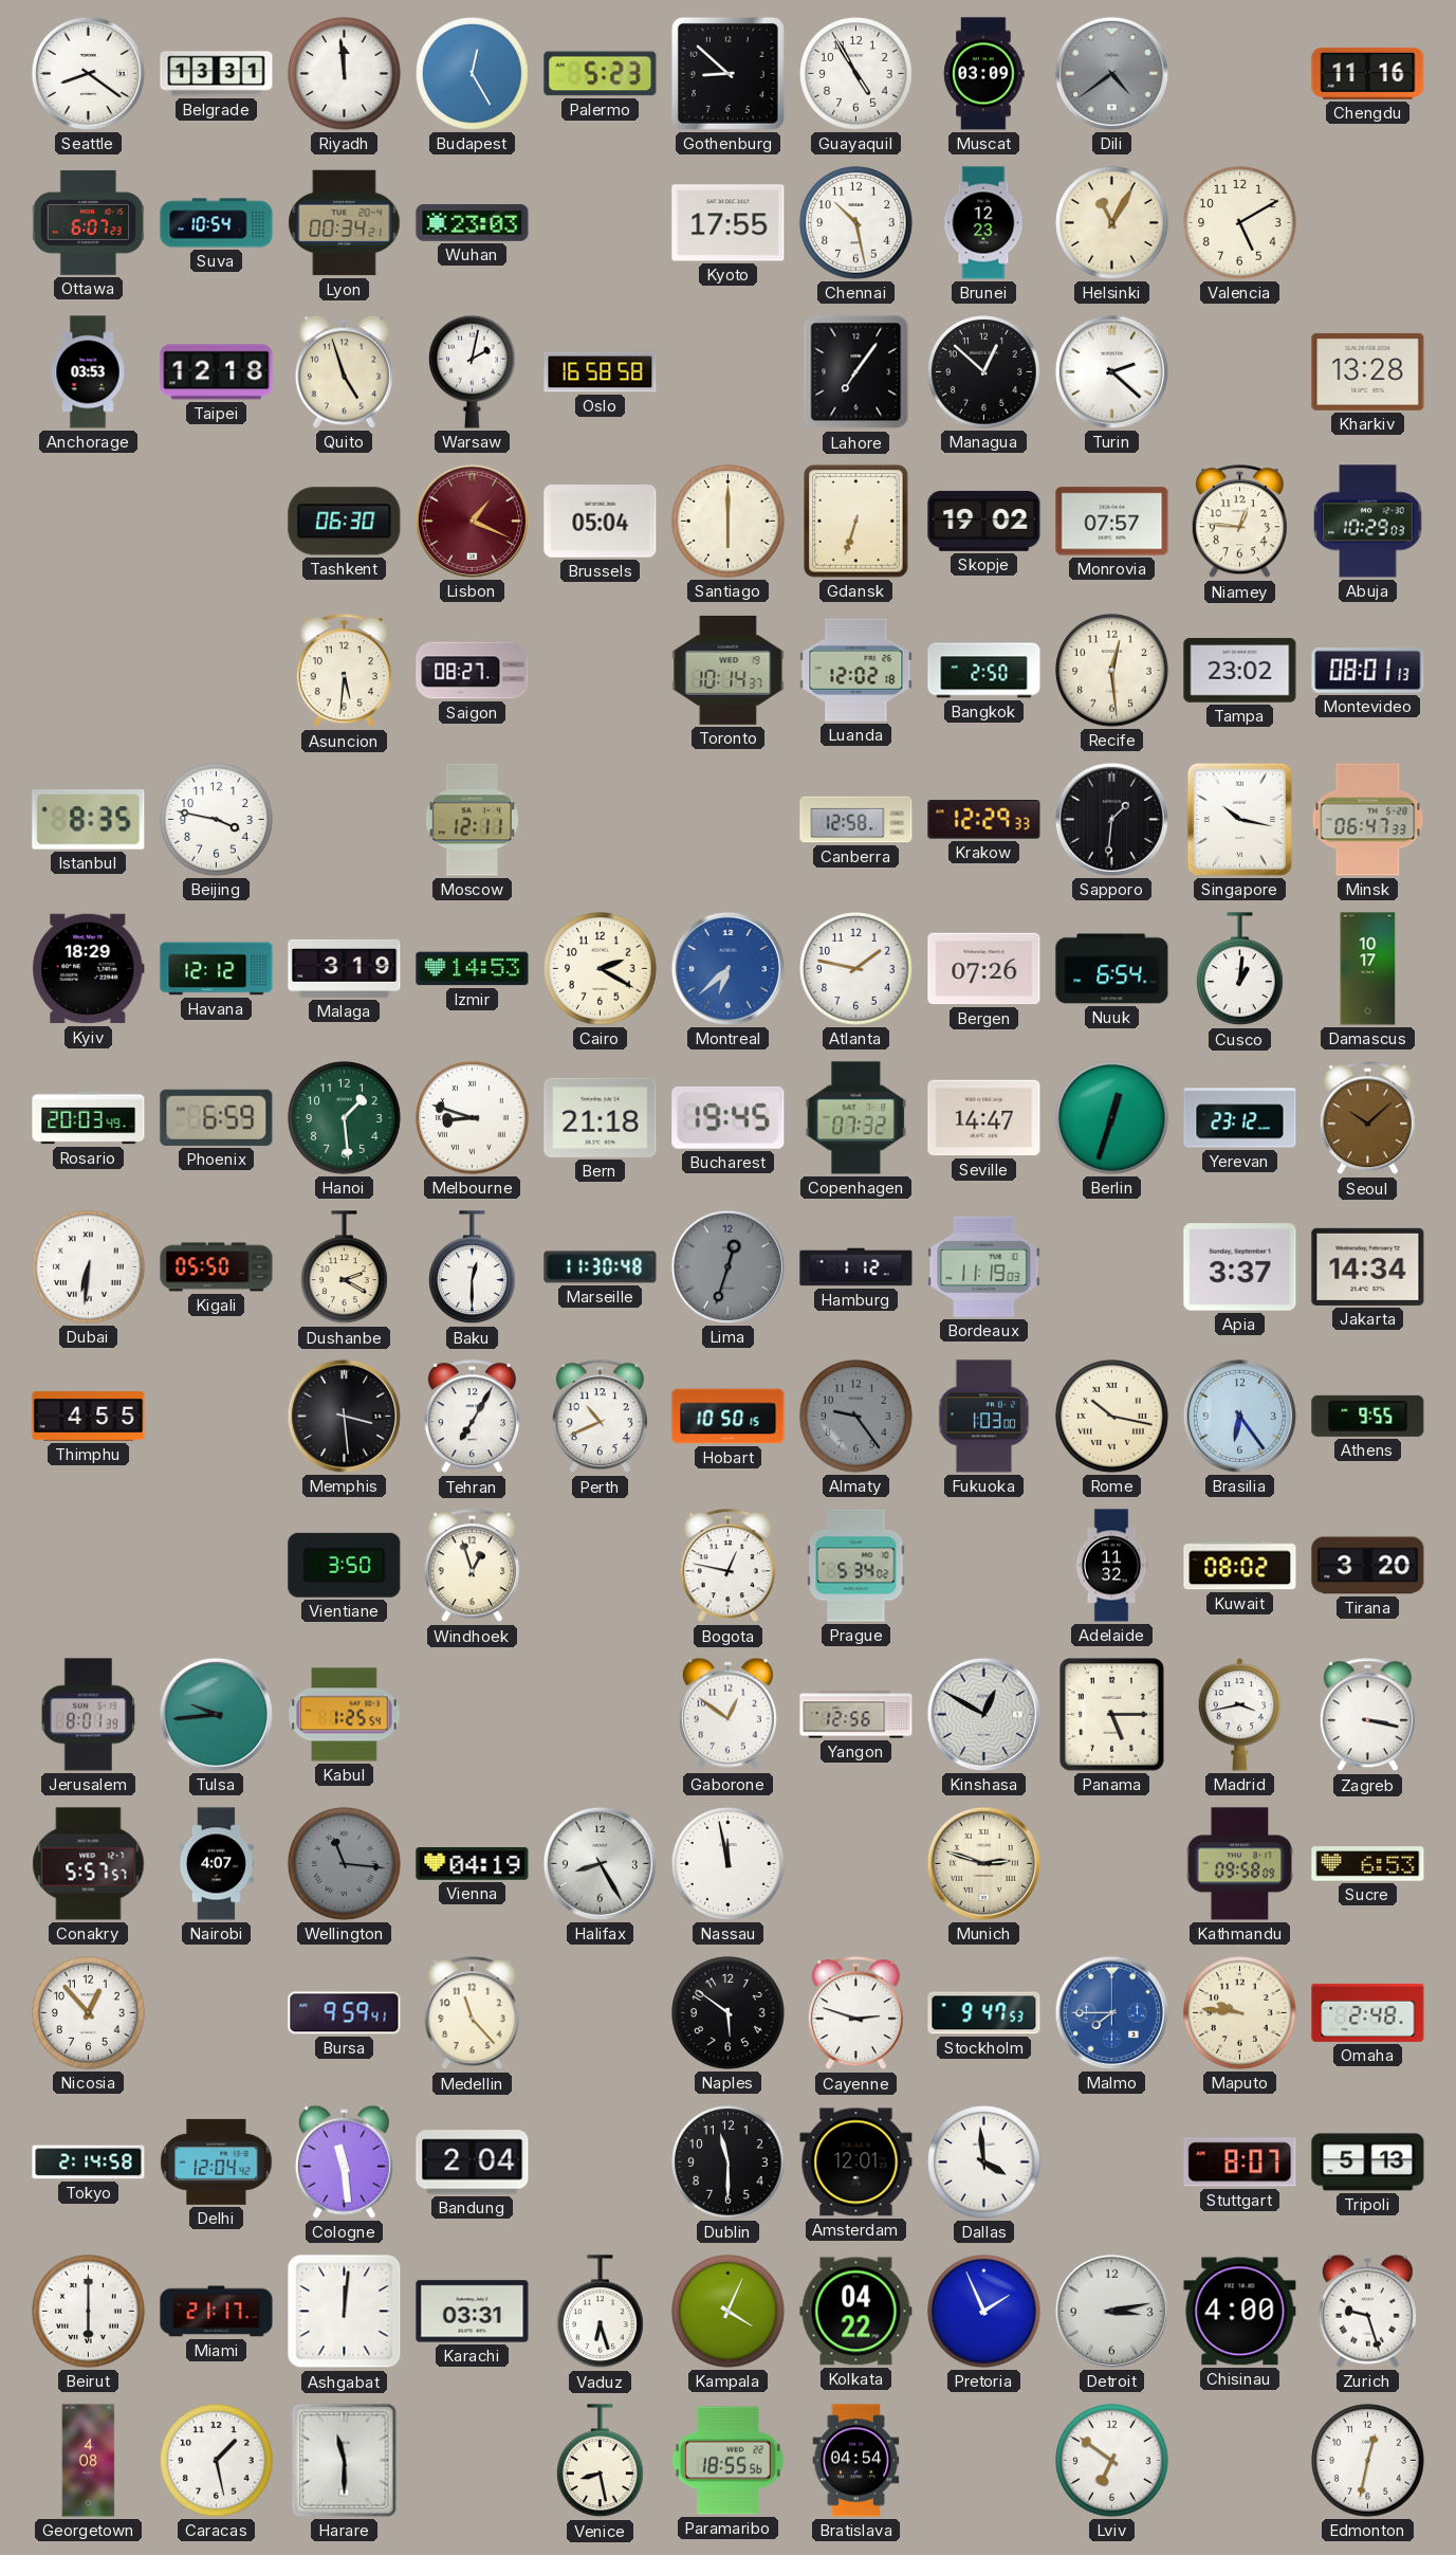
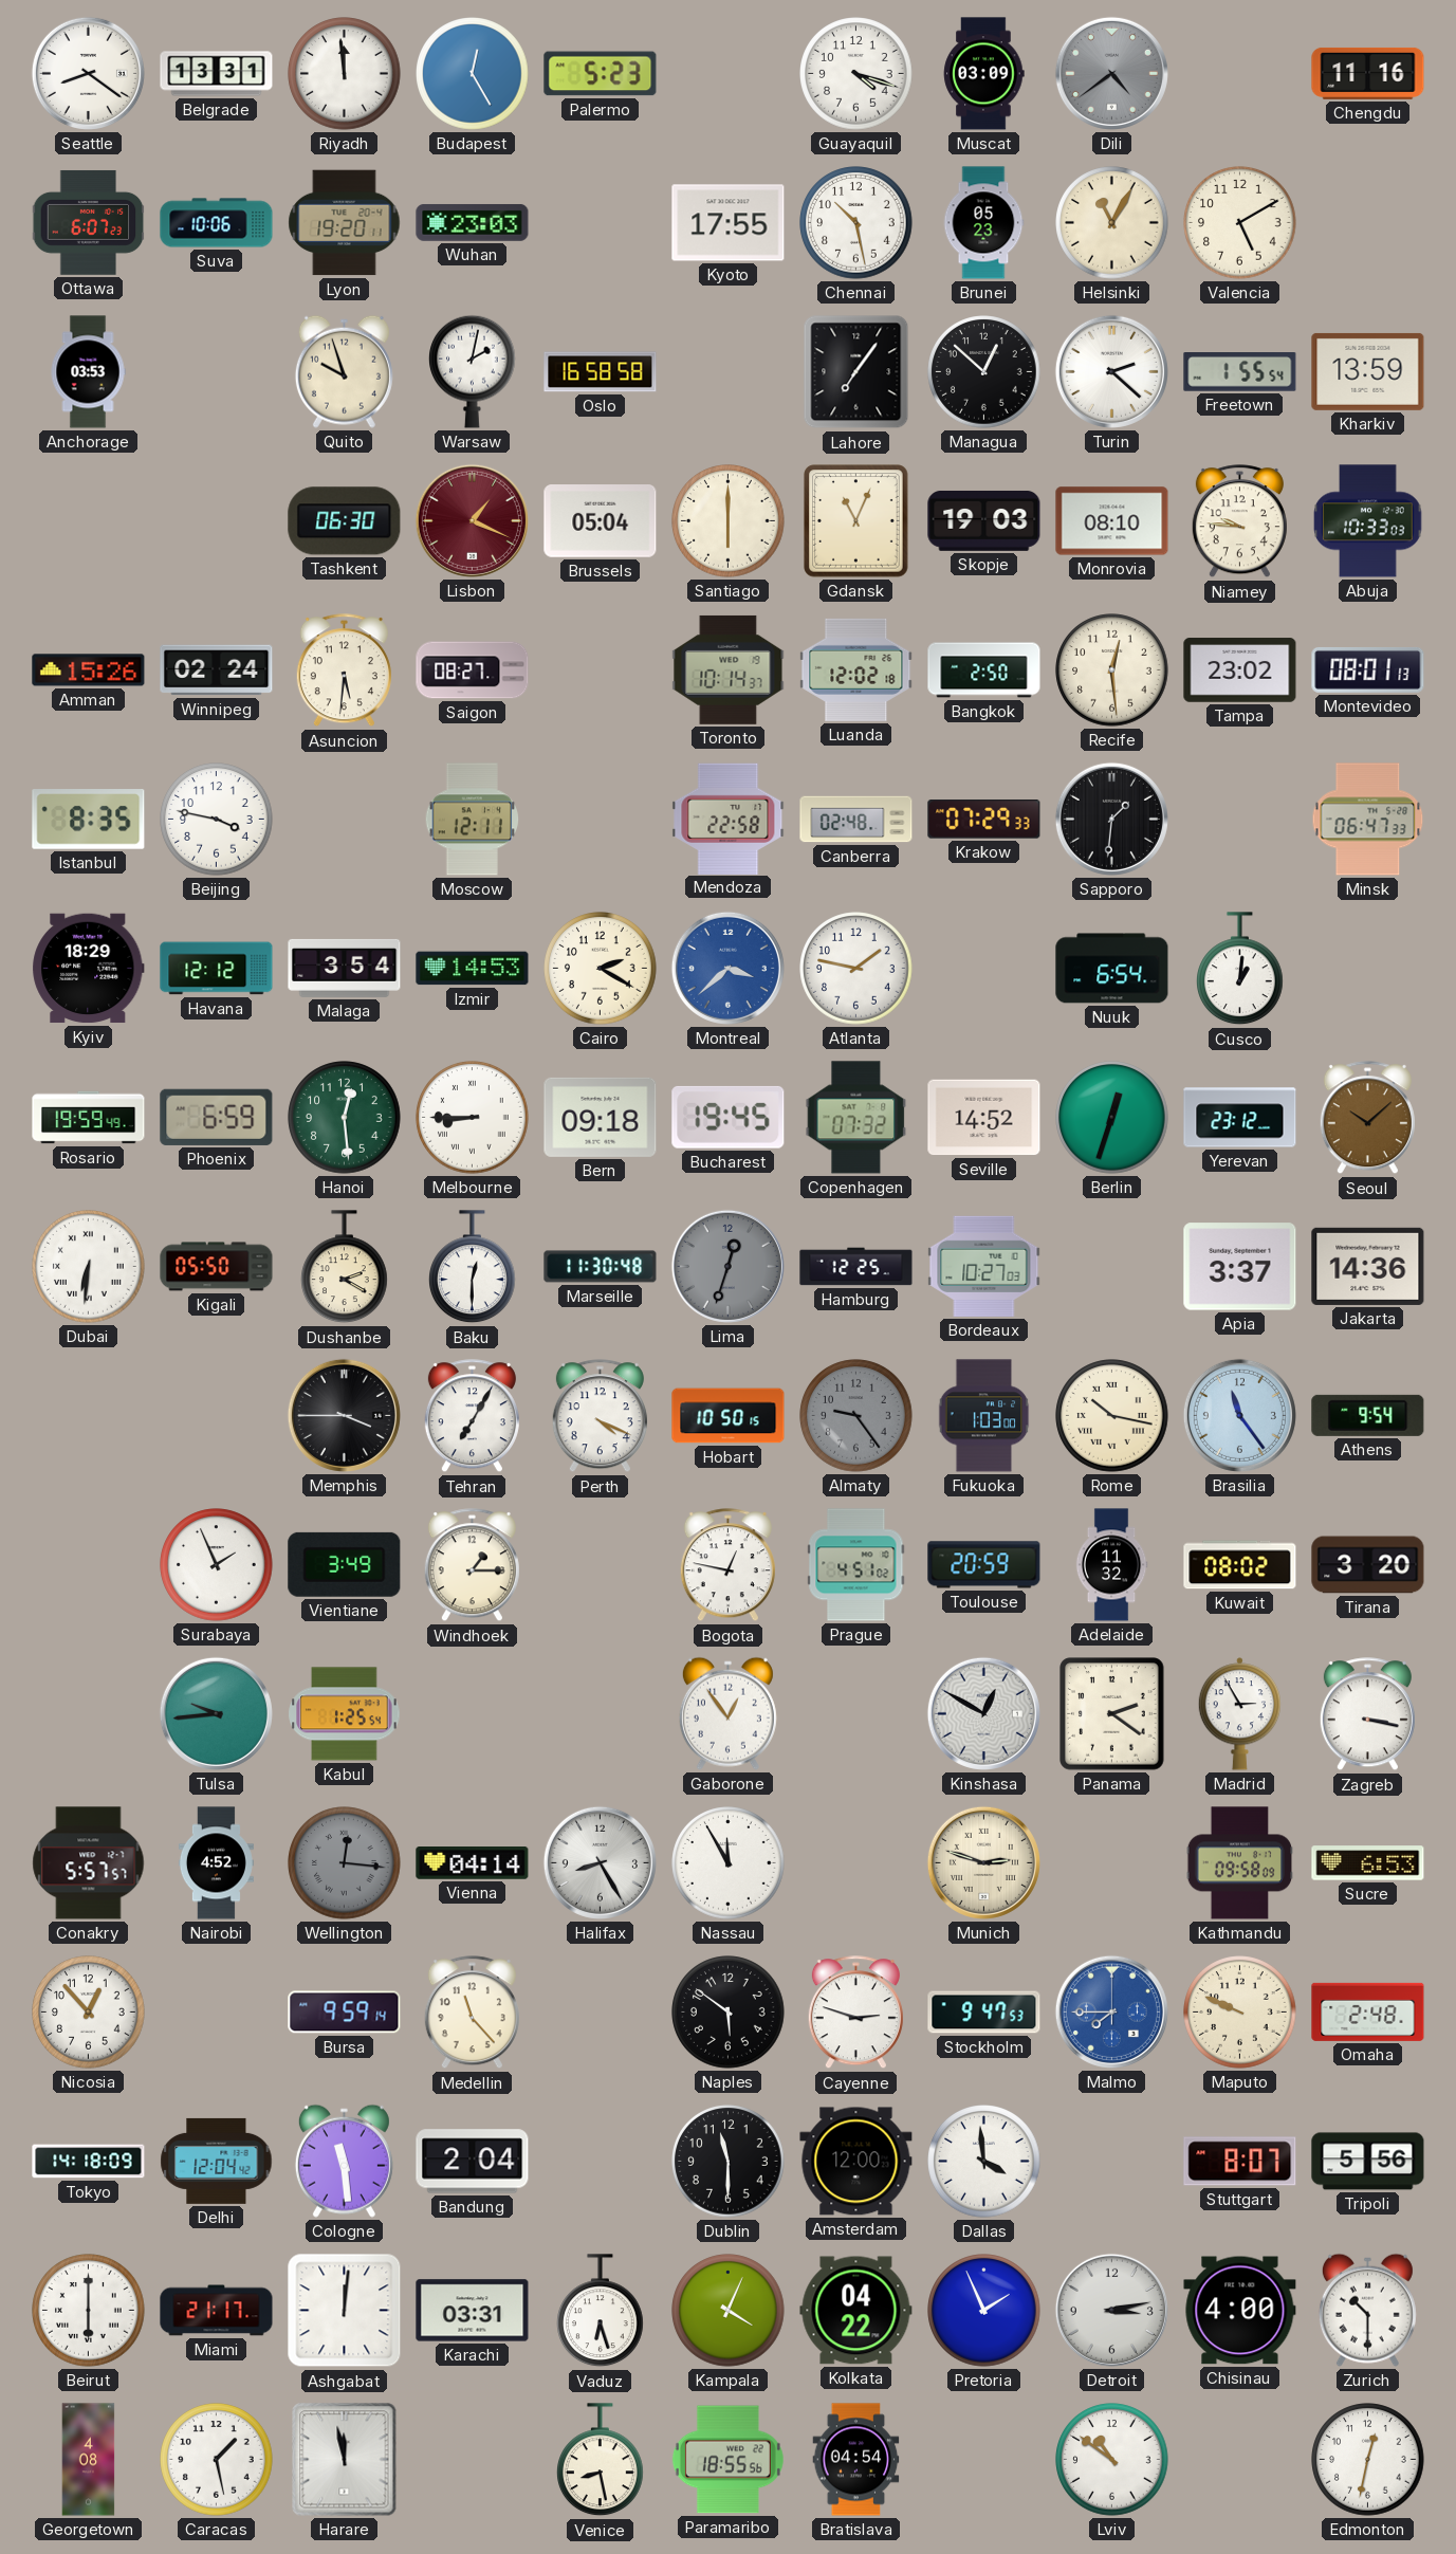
Gothenburg: 8:52 -> none
Guayaquil: 4:55 -> 4:18
Suva: 10:54 -> 10:06
Lyon: 00:34 -> 19:20
Brunei: 12:23 -> 05:23
Taipei: 12:18 -> none
Quito: 4:57 -> 9:57
Freetown: none -> 1:55
Kharkiv: 13:28 -> 13:59
Gdansk: 6:33 -> 11:04
Skopje: 19:02 -> 19:03
Monrovia: 07:57 -> 08:10
Niamey: 12:46 -> 9:46
Abuja: 10:29 -> 10:33
Amman: none -> 15:26
Winnipeg: none -> 02:24
Mendoza: none -> 22:58
Canberra: 12:58 -> 02:48
Krakow: 12:29 -> 07:29
Singapore: 10:17 -> none
Malaga: 3:19 -> 3:54
Montreal: 6:38 -> 3:38
Bergen: 07:26 -> none
Damascus: 10:17 -> none
Rosario: 20:03 -> 19:59
Hanoi: 1:29 -> 12:29
Melbourne: 8:48 -> 8:45
Bern: 21:18 -> 09:18
Seville: 14:47 -> 14:52
Hamburg: 1:12 -> 12:25
Bordeaux: 11:19 -> 10:27
Jakarta: 14:34 -> 14:36
Thimphu: 4:55 -> none
Memphis: 3:29 -> 3:45
Perth: 10:41 -> 4:19
Brasilia: 6:24 -> 11:24
Athens: 9:55 -> 9:54
Surabaya: none -> 1:56
Vientiane: 3:50 -> 3:49
Windhoek: 12:57 -> 1:15
Prague: 5:34 -> 4:51
Toulouse: none -> 20:59
Jerusalem: 8:01 -> none
Gaborone: 12:51 -> 12:54
Yangon: 12:56 -> none
Panama: 5:15 -> 2:21
Madrid: 3:43 -> 2:55
Nairobi: 4:07 -> 4:52
Wellington: 11:16 -> 12:16
Vienna: 04:19 -> 04:14
Nassau: 11:58 -> 11:55
Bursa: 9:59:41 -> 9:59:14
Maputo: 9:46 -> 9:49
Tokyo: 2:14 -> 14:18
Amsterdam: 12:01 -> 12:00
Tripoli: 5:13 -> 5:56
Zurich: 9:27 -> 10:30
Harare: 11:30 -> 11:58
Lviv: 6:51 -> 10:51
